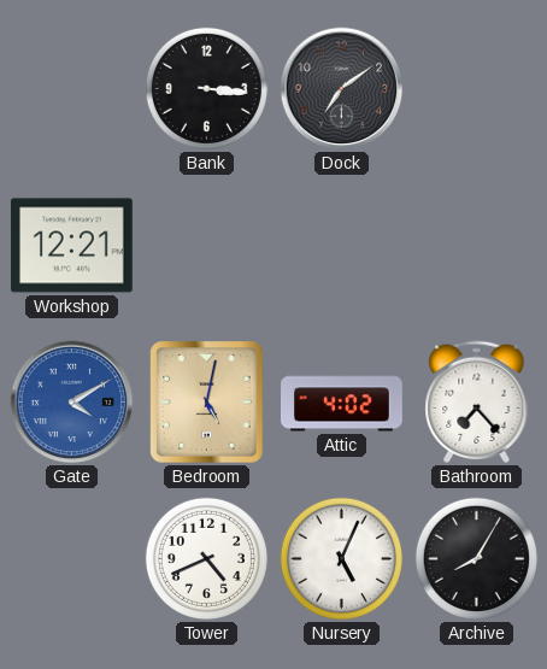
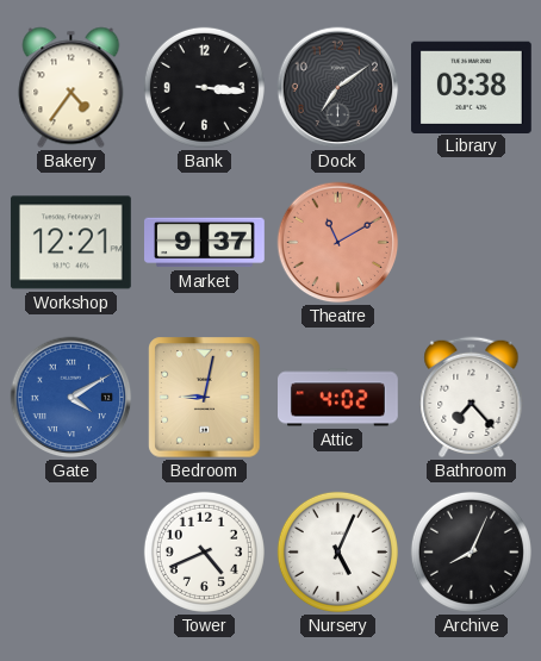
Bakery: none -> 4:36
Library: none -> 03:38
Market: none -> 9:37
Theatre: none -> 11:10
Bedroom: 5:02 -> 9:02
Archive: 8:05 -> 8:04
